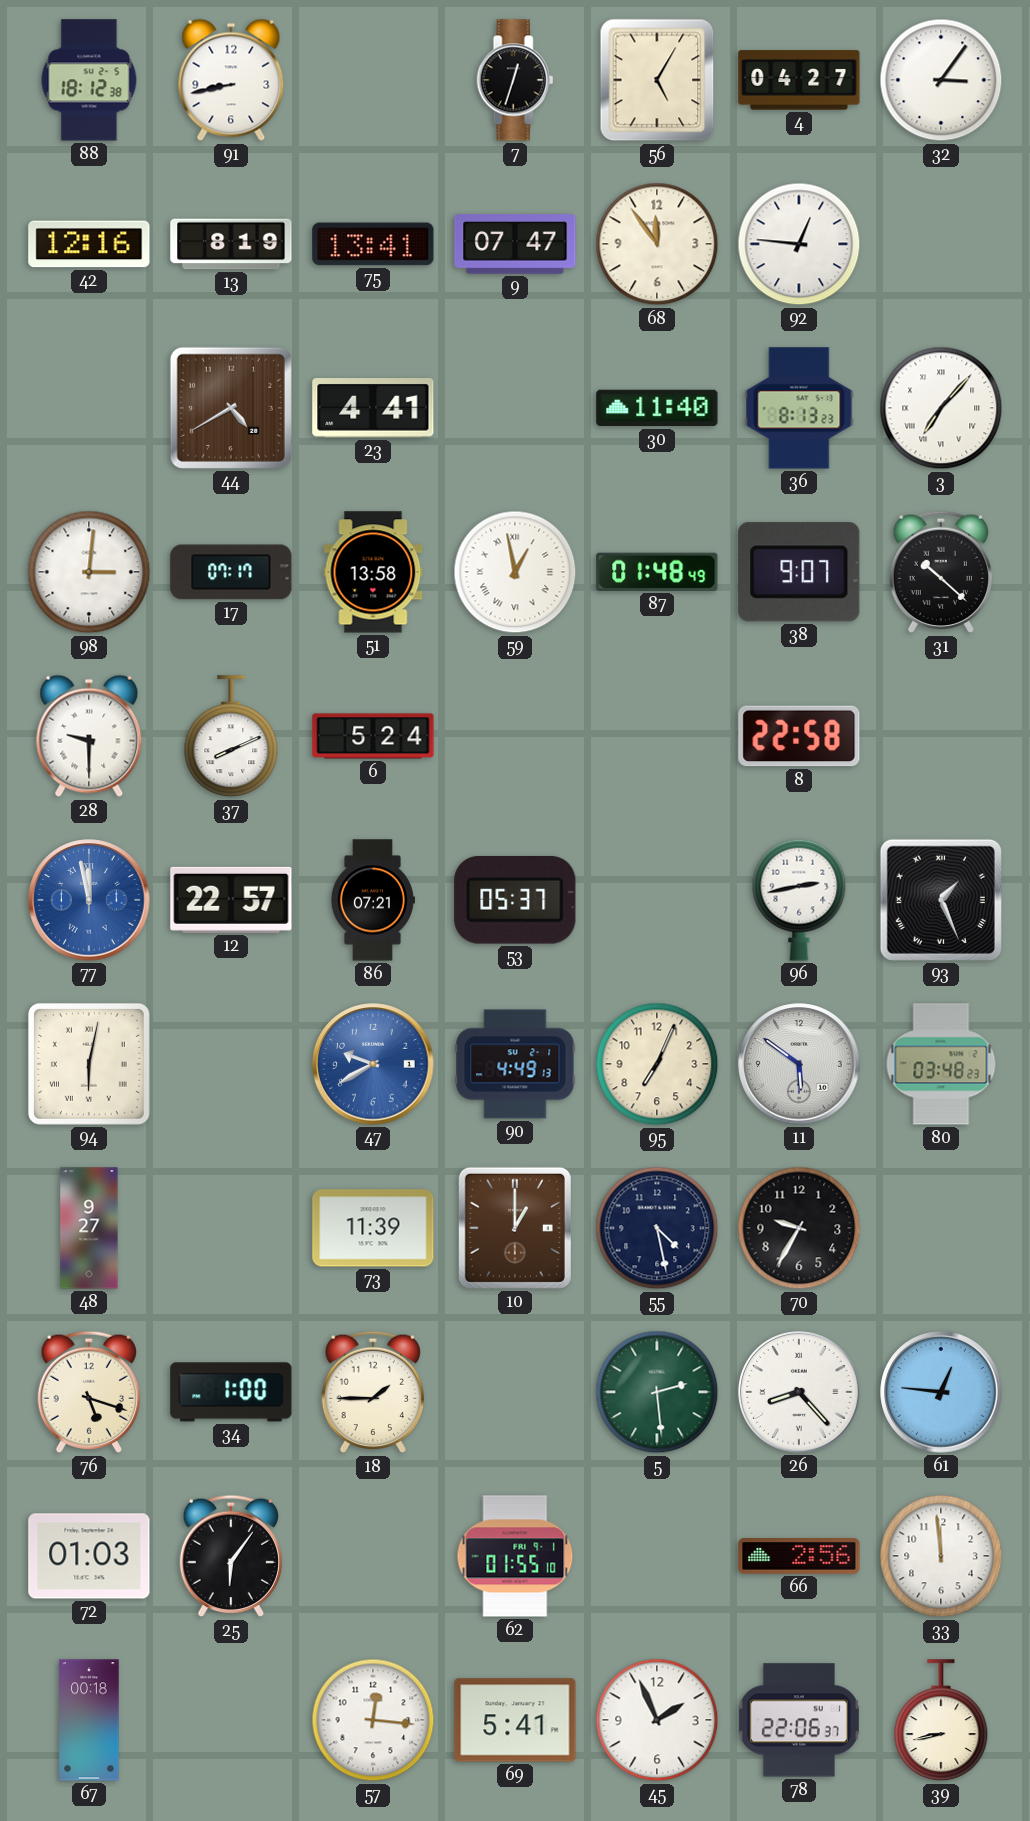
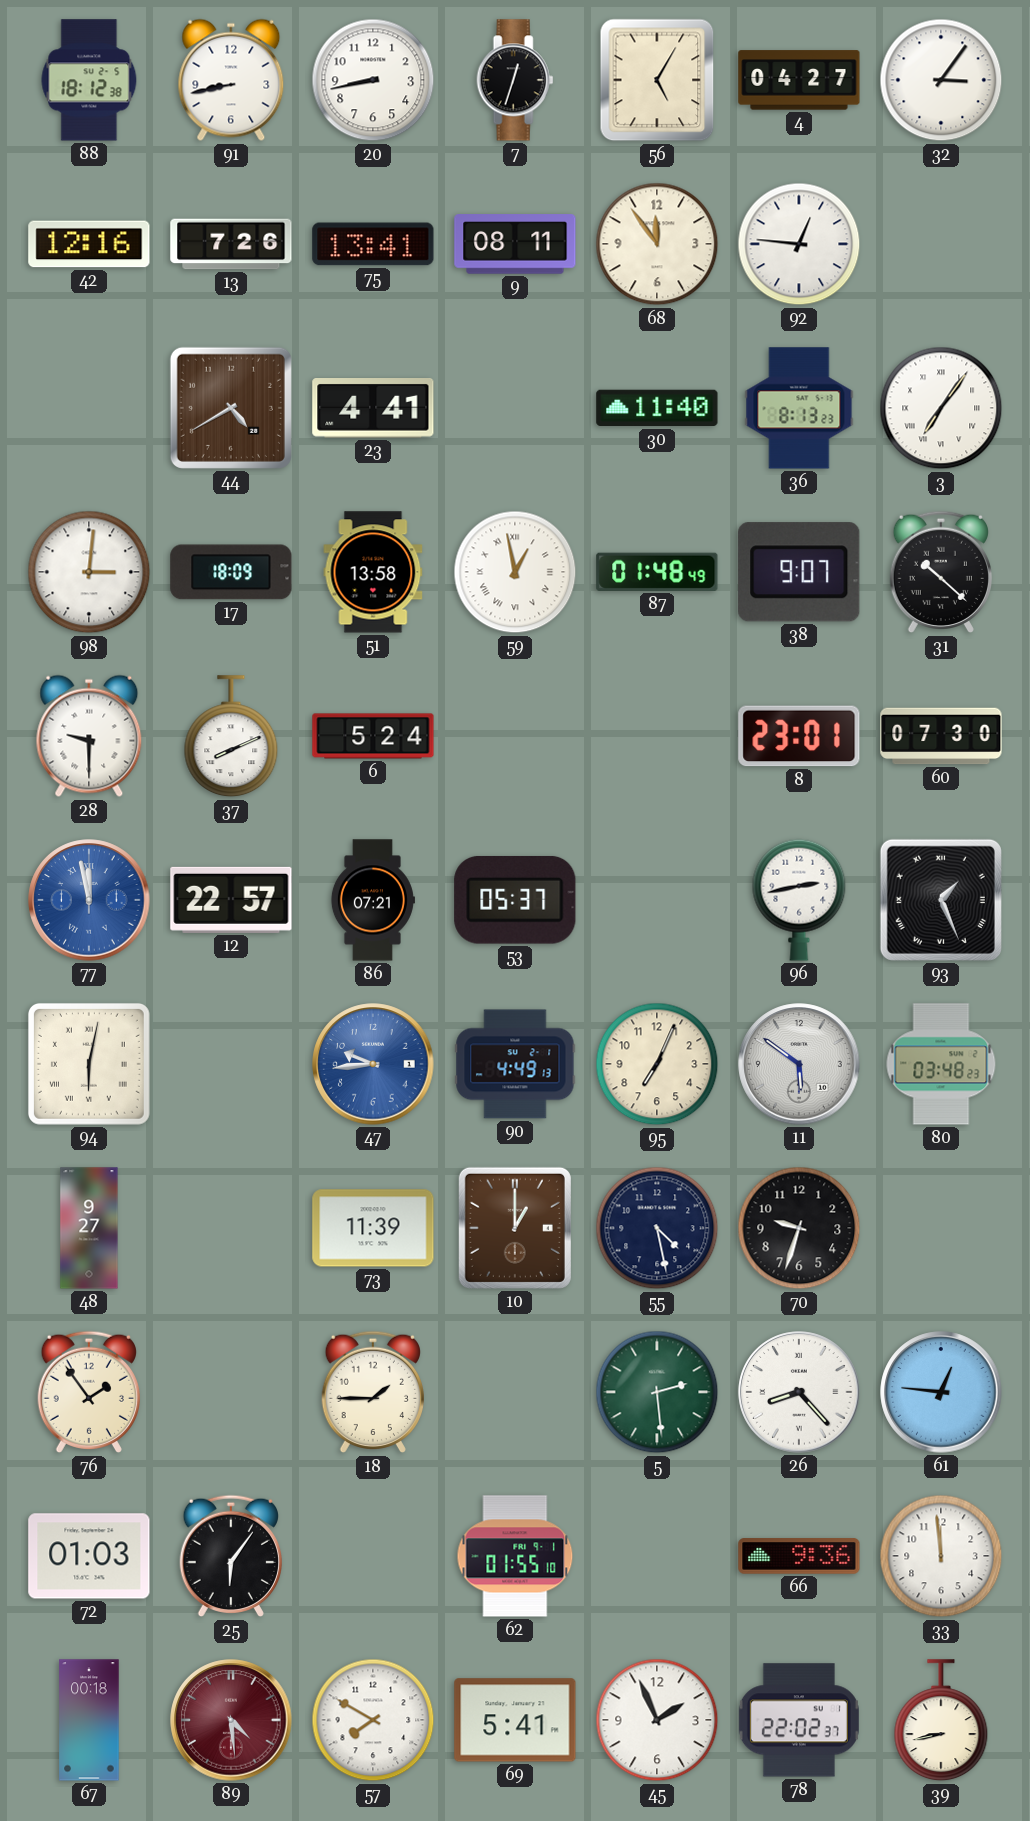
20: none -> 8:43
13: 8:19 -> 7:26
9: 07:47 -> 08:11
3: 7:07 -> 7:06
17: 07:17 -> 18:09
8: 22:58 -> 23:01
60: none -> 07:30
47: 9:40 -> 9:44
70: 9:35 -> 9:33
76: 5:18 -> 1:54
34: 1:00 -> none
66: 2:56 -> 9:36
89: none -> 4:29
57: 12:16 -> 7:50
78: 22:06 -> 22:02
